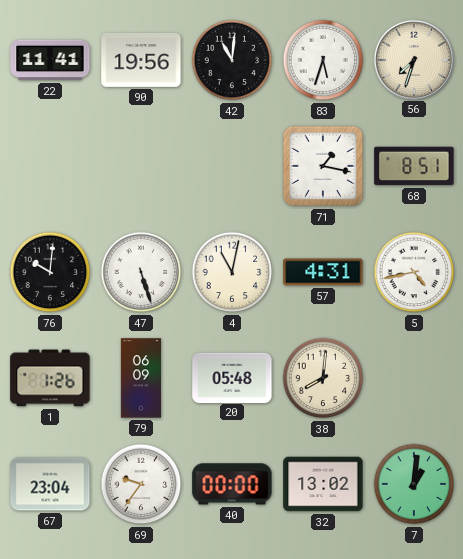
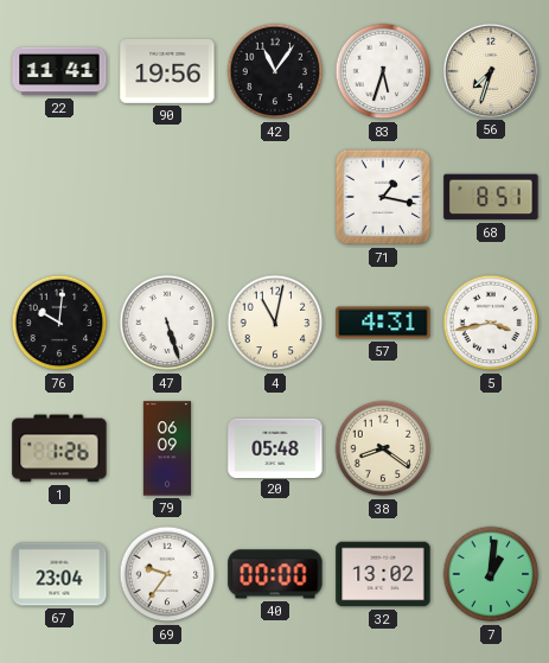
42: 11:01 -> 11:06
5: 4:43 -> 3:43
38: 8:01 -> 8:21
